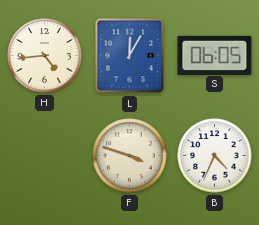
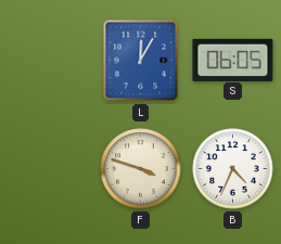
H: 4:44 -> none
